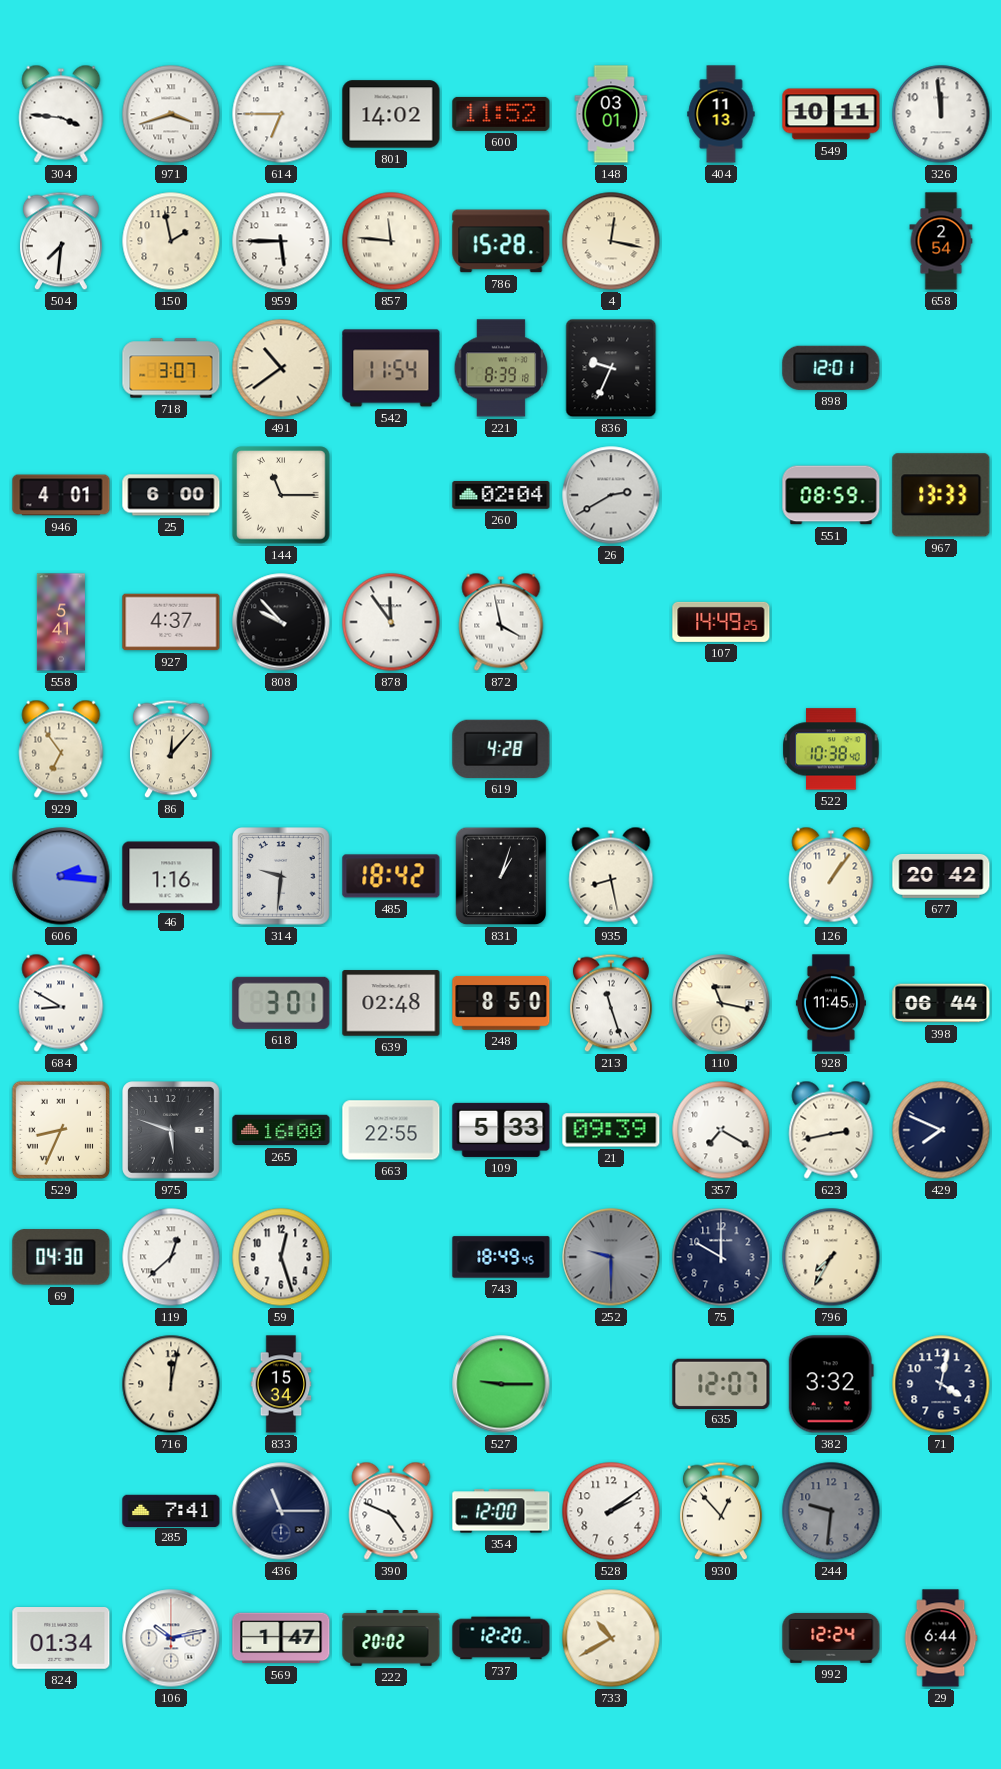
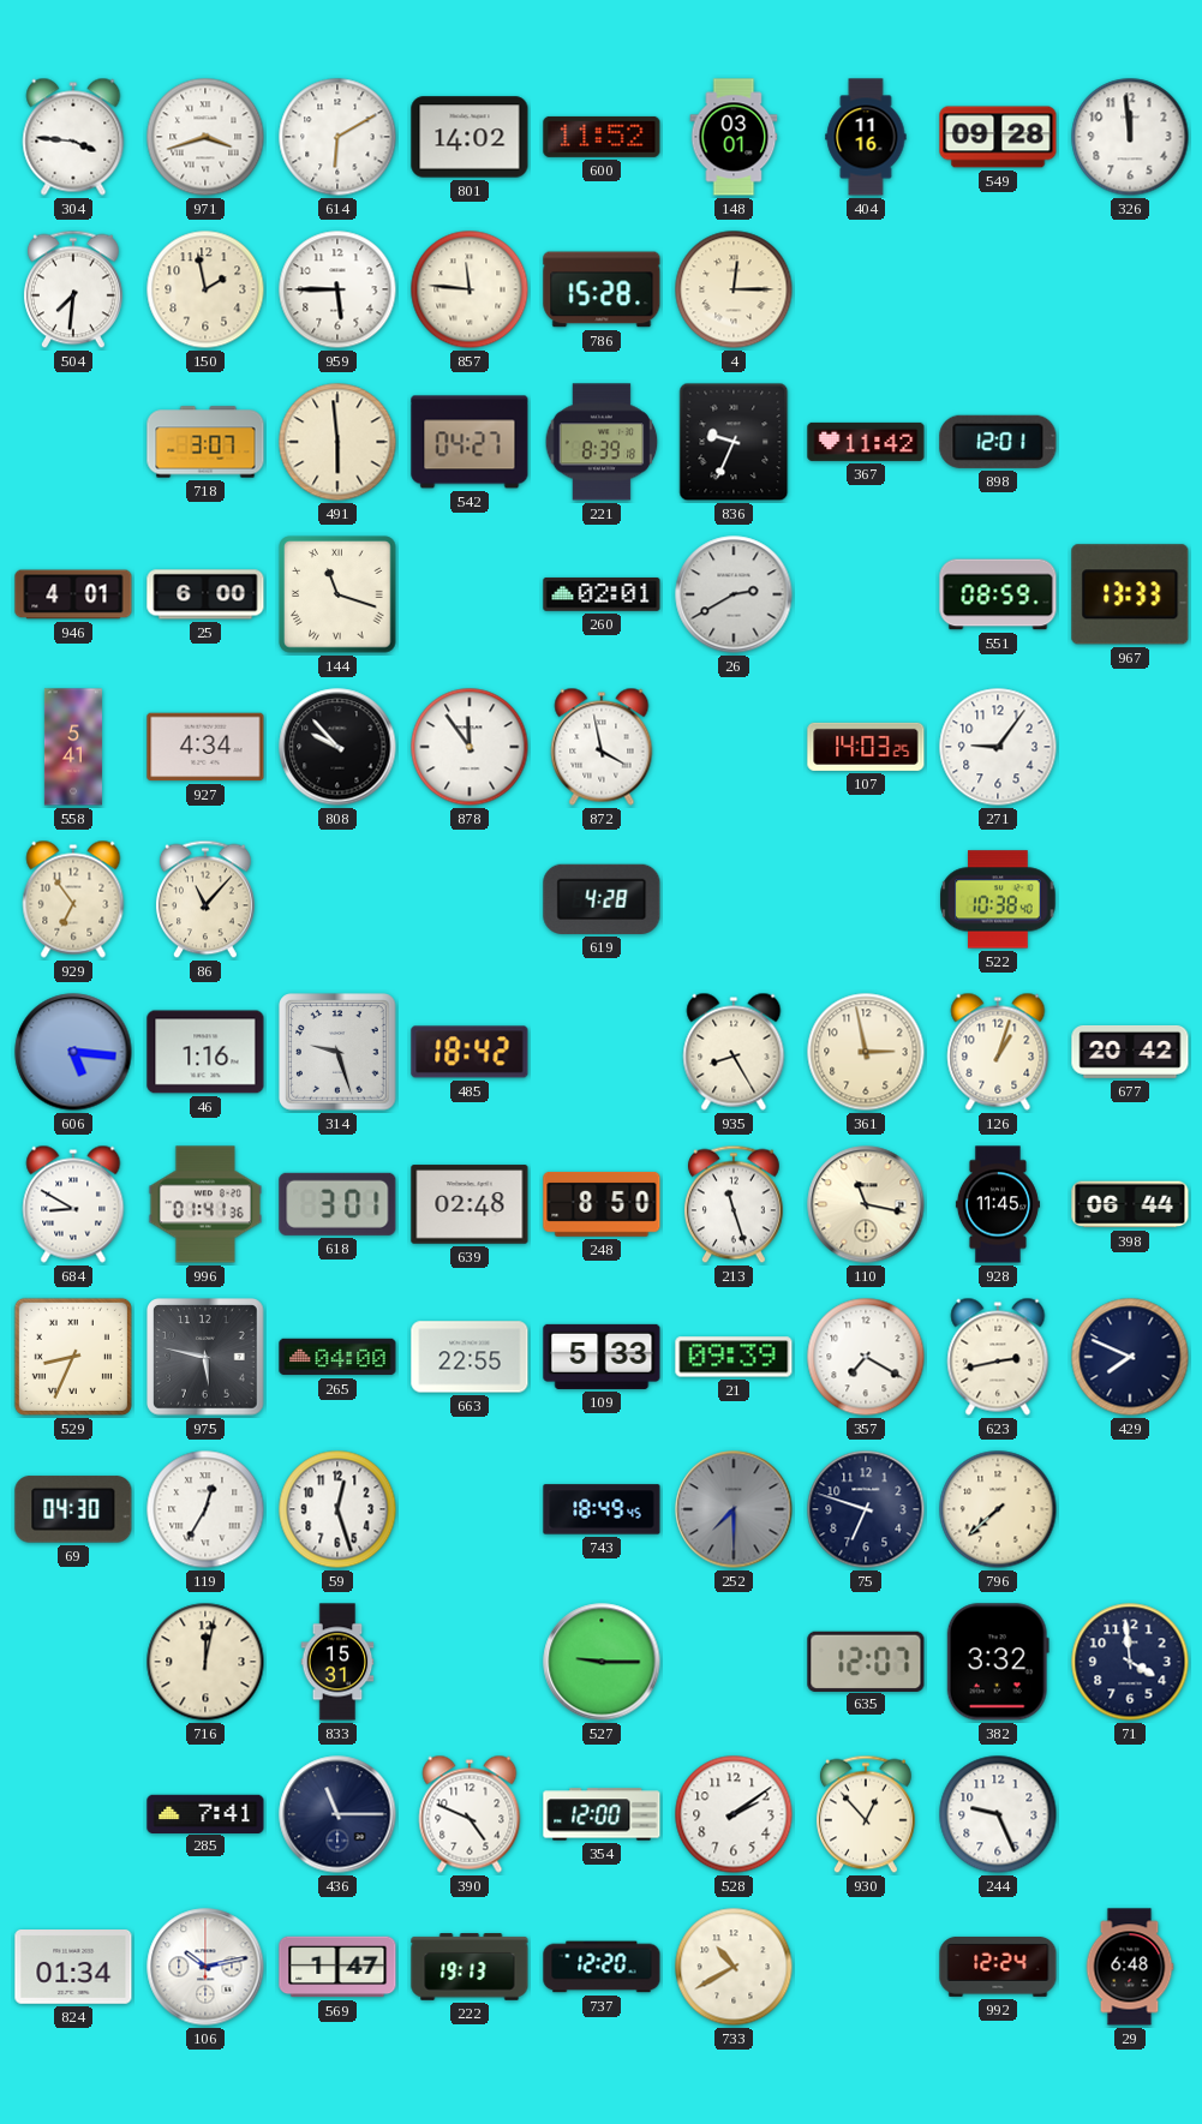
614: 6:45 -> 6:10
404: 11:13 -> 11:16
549: 10:11 -> 09:28
4: 12:17 -> 12:15
658: 2:54 -> none
491: 10:39 -> 5:59
542: 11:54 -> 04:27
367: none -> 11:42
144: 11:15 -> 11:18
260: 02:04 -> 02:01
927: 4:37 -> 4:34
107: 14:49 -> 14:03
271: none -> 9:06
86: 12:07 -> 11:07
606: 2:16 -> 5:16
314: 9:31 -> 9:27
831: 1:03 -> none
935: 8:28 -> 8:25
361: none -> 2:58
126: 1:06 -> 1:03
996: none -> 01:41
975: 5:48 -> 5:47
265: 16:00 -> 04:00
119: 12:38 -> 12:35
252: 9:30 -> 7:30
75: 10:00 -> 6:48
796: 7:35 -> 7:38
833: 15:34 -> 15:31
71: 4:02 -> 3:59
244: 9:31 -> 9:26
244 dial: grey -> white
222: 20:02 -> 19:13
29: 6:44 -> 6:48
